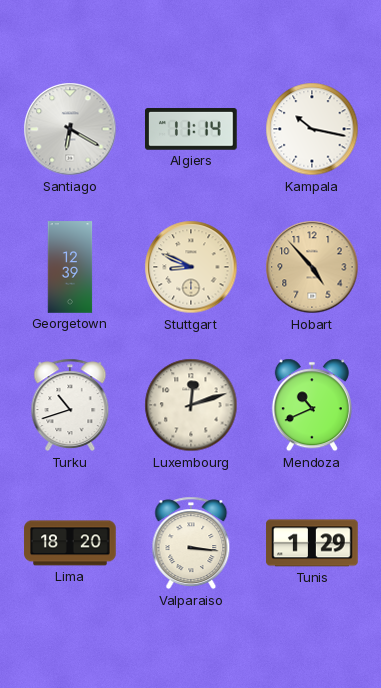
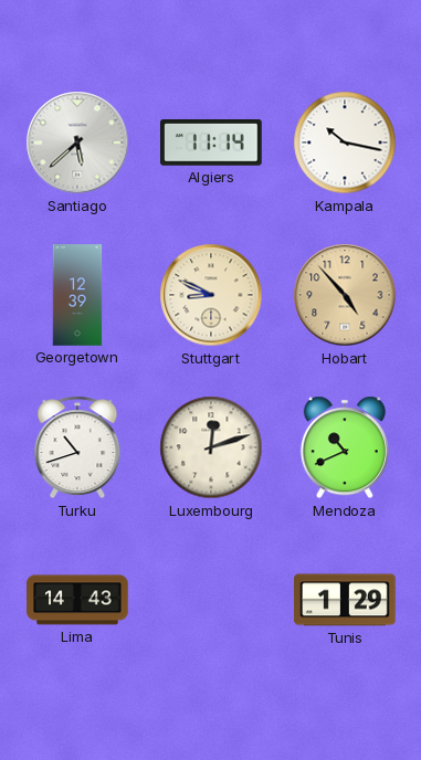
Santiago: 6:20 -> 5:38
Lima: 18:20 -> 14:43
Valparaiso: 3:16 -> none
